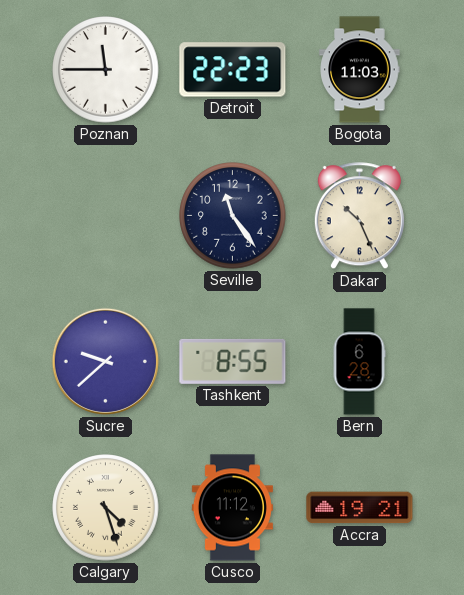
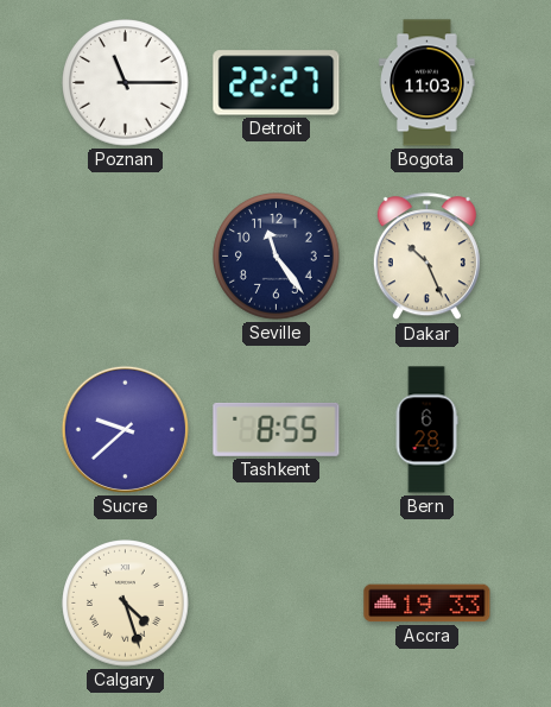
Poznan: 11:45 -> 11:15
Detroit: 22:23 -> 22:27
Cusco: 11:12 -> none
Accra: 19:21 -> 19:33
